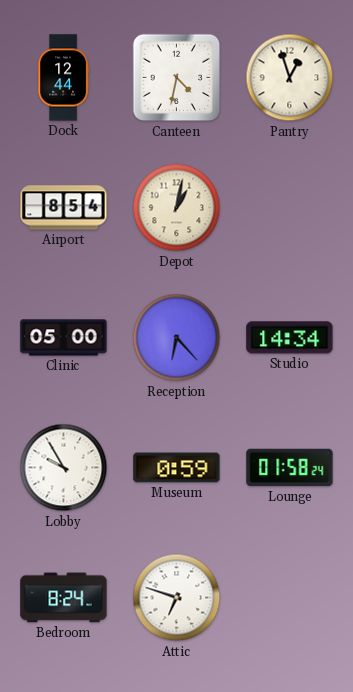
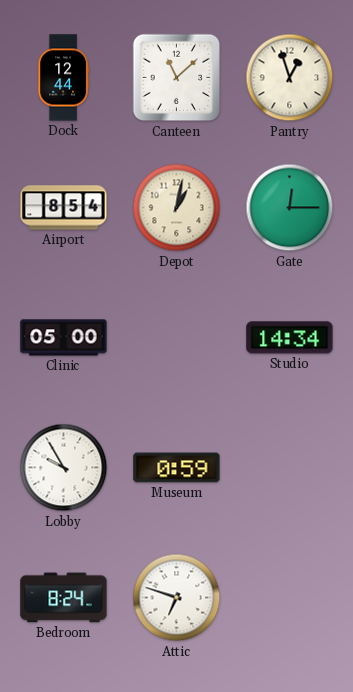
Canteen: 4:32 -> 11:08
Gate: none -> 12:15
Reception: 6:23 -> none
Lounge: 01:58 -> none
